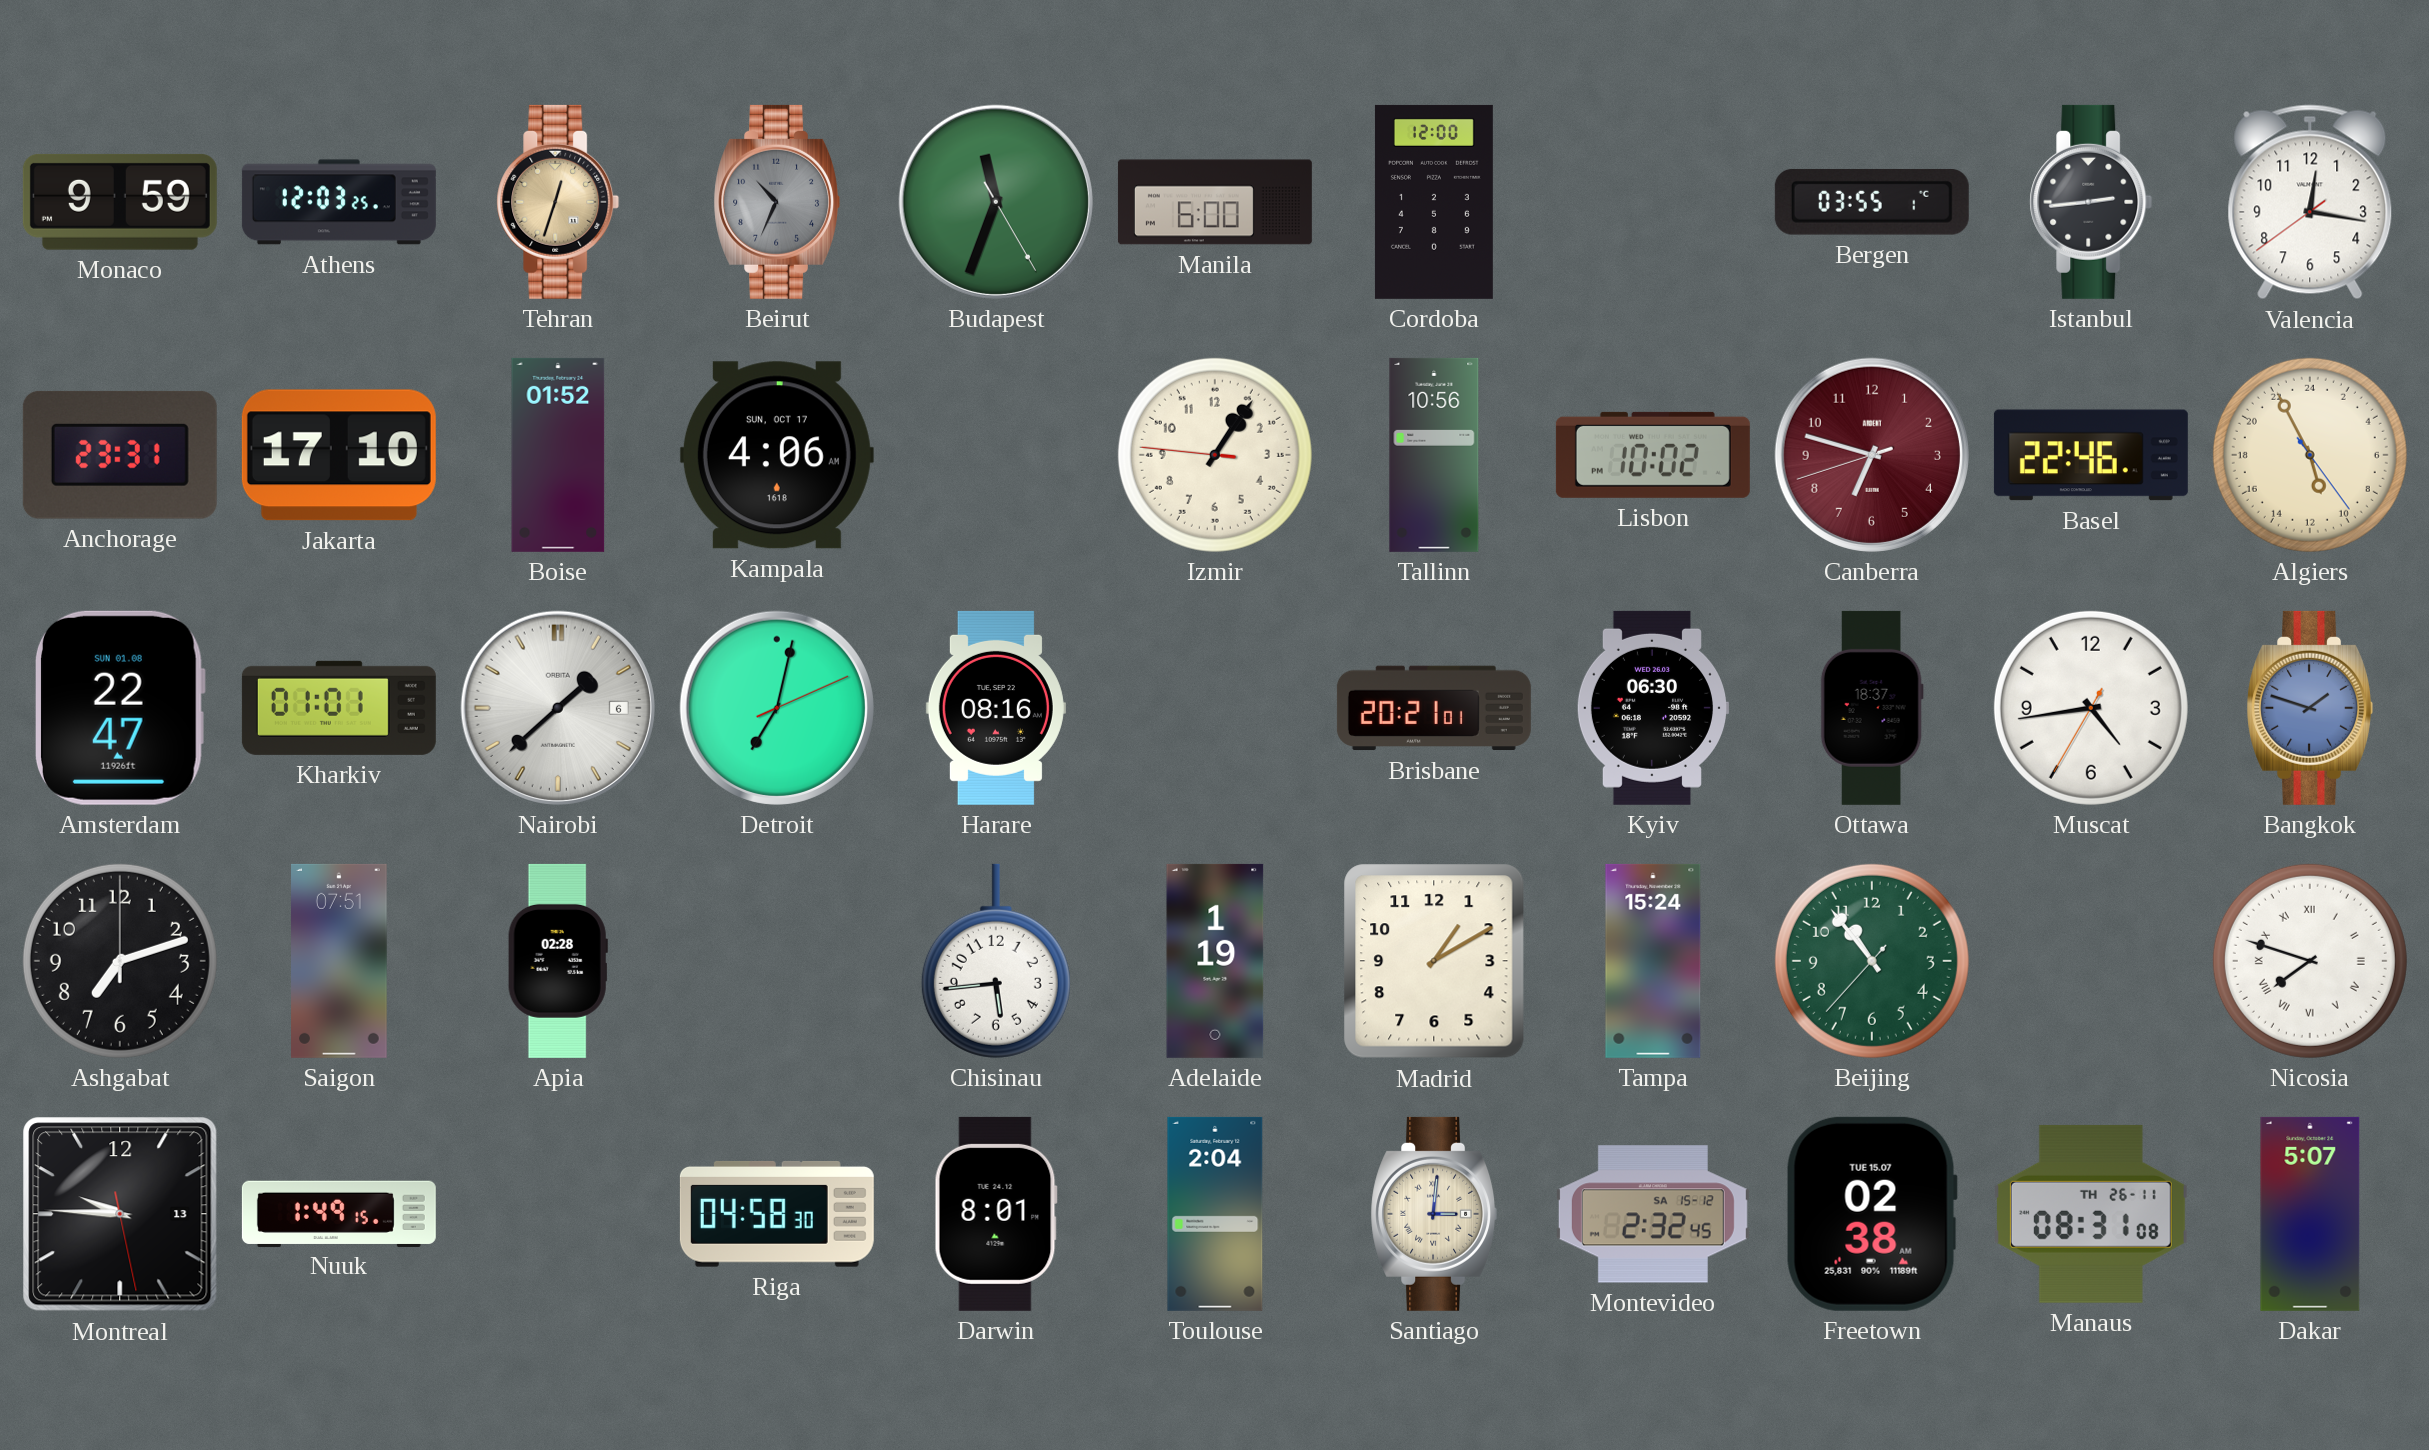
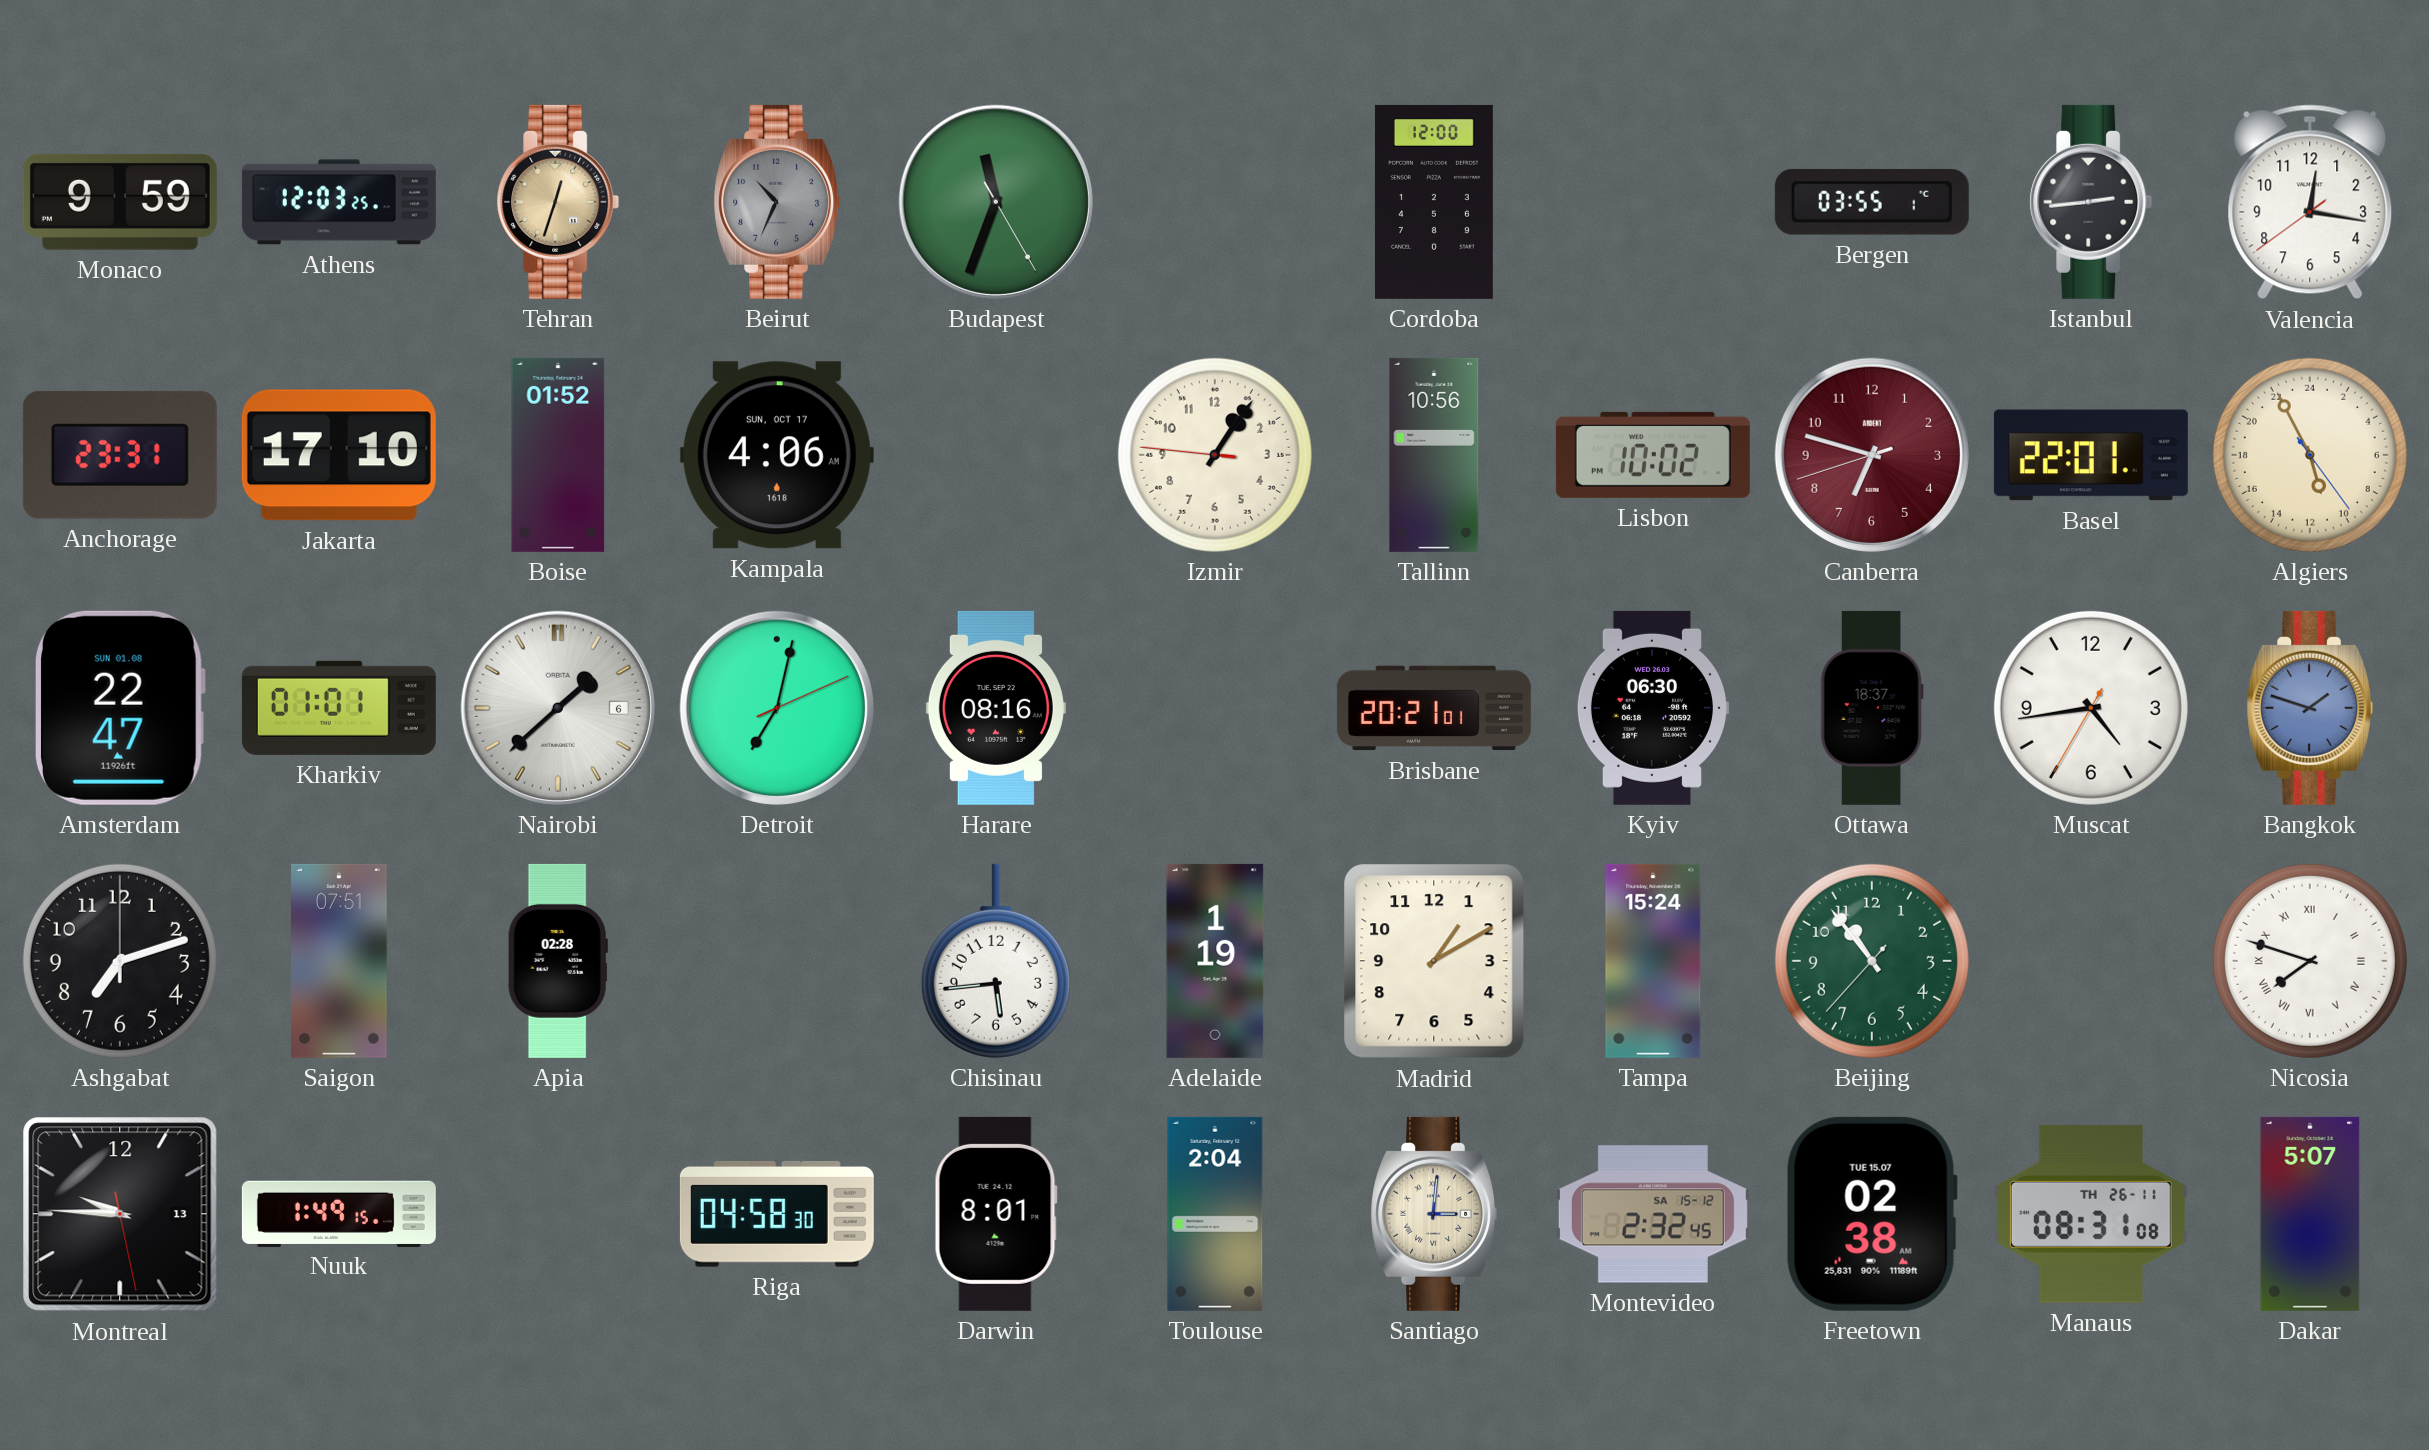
Manila: 6:00 -> none
Basel: 22:46 -> 22:01
